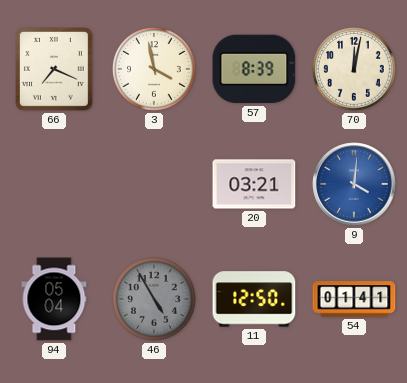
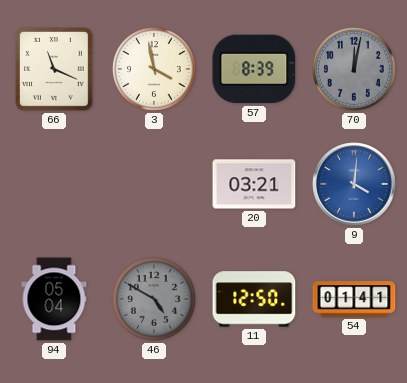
66: 7:19 -> 11:19
70 dial: cream -> grey
46: 4:55 -> 4:50
